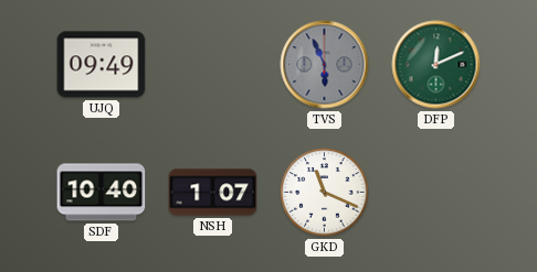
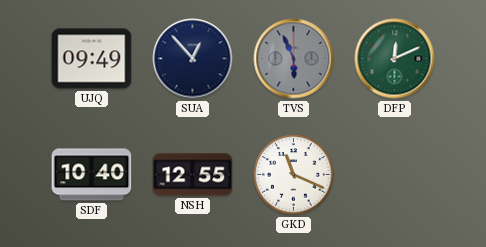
SUA: none -> 12:53
NSH: 1:07 -> 12:55
